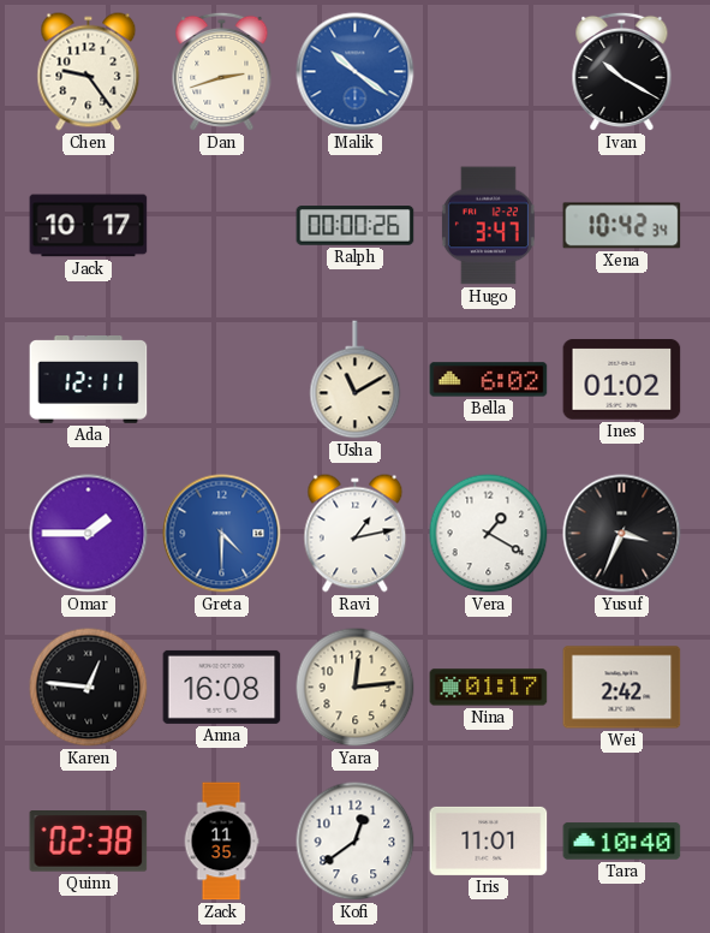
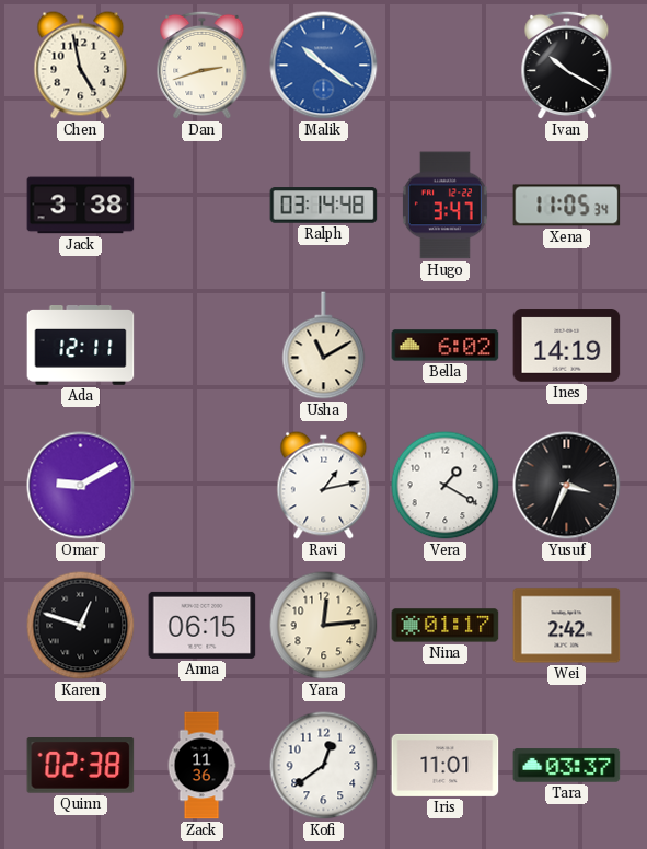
Chen: 9:24 -> 4:58
Jack: 10:17 -> 3:38
Ralph: 00:00 -> 03:14
Xena: 10:42 -> 11:05
Ines: 01:02 -> 14:19
Omar: 1:45 -> 9:10
Greta: 4:30 -> none
Karen: 12:46 -> 12:48
Anna: 16:08 -> 06:15
Zack: 11:35 -> 11:36
Tara: 10:40 -> 03:37
